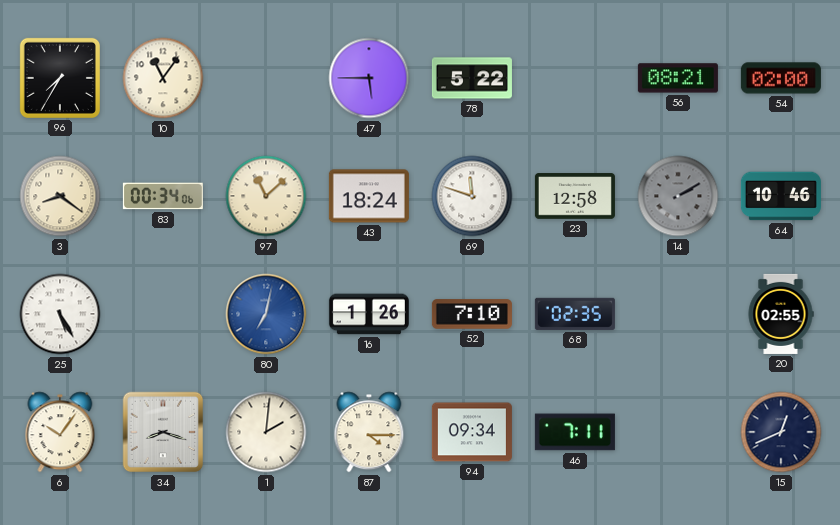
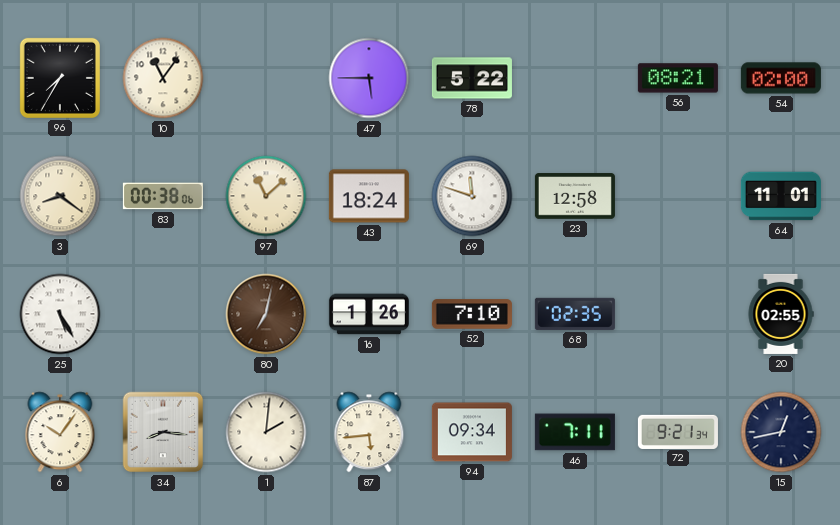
83: 00:34 -> 00:38
14: 2:10 -> none
64: 10:46 -> 11:01
80 dial: blue -> brown
34: 8:18 -> 8:16
87: 4:15 -> 5:44
72: none -> 9:21
15: 12:41 -> 12:43
